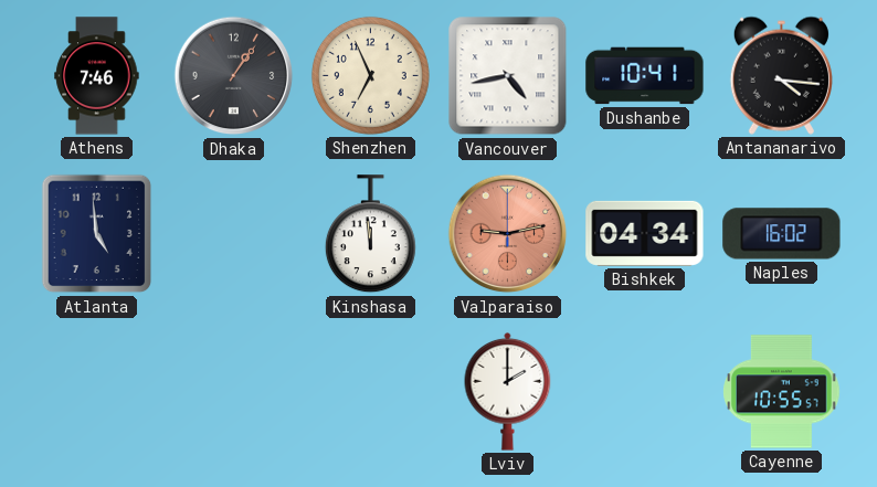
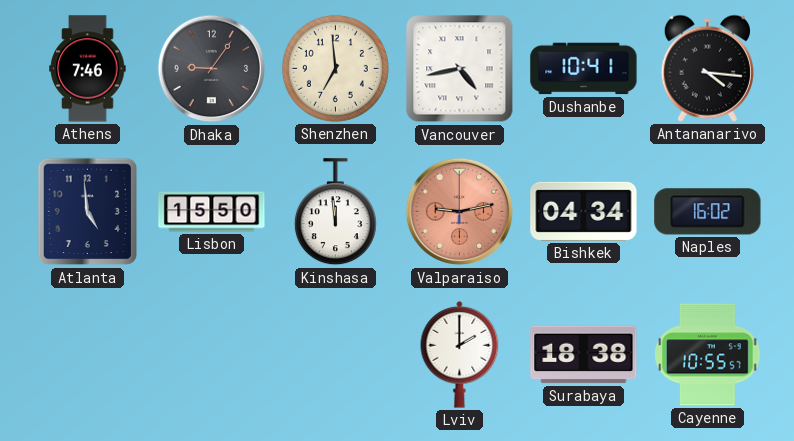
Dhaka: 1:06 -> 9:06
Shenzhen: 6:56 -> 6:59
Lisbon: none -> 15:50
Surabaya: none -> 18:38
